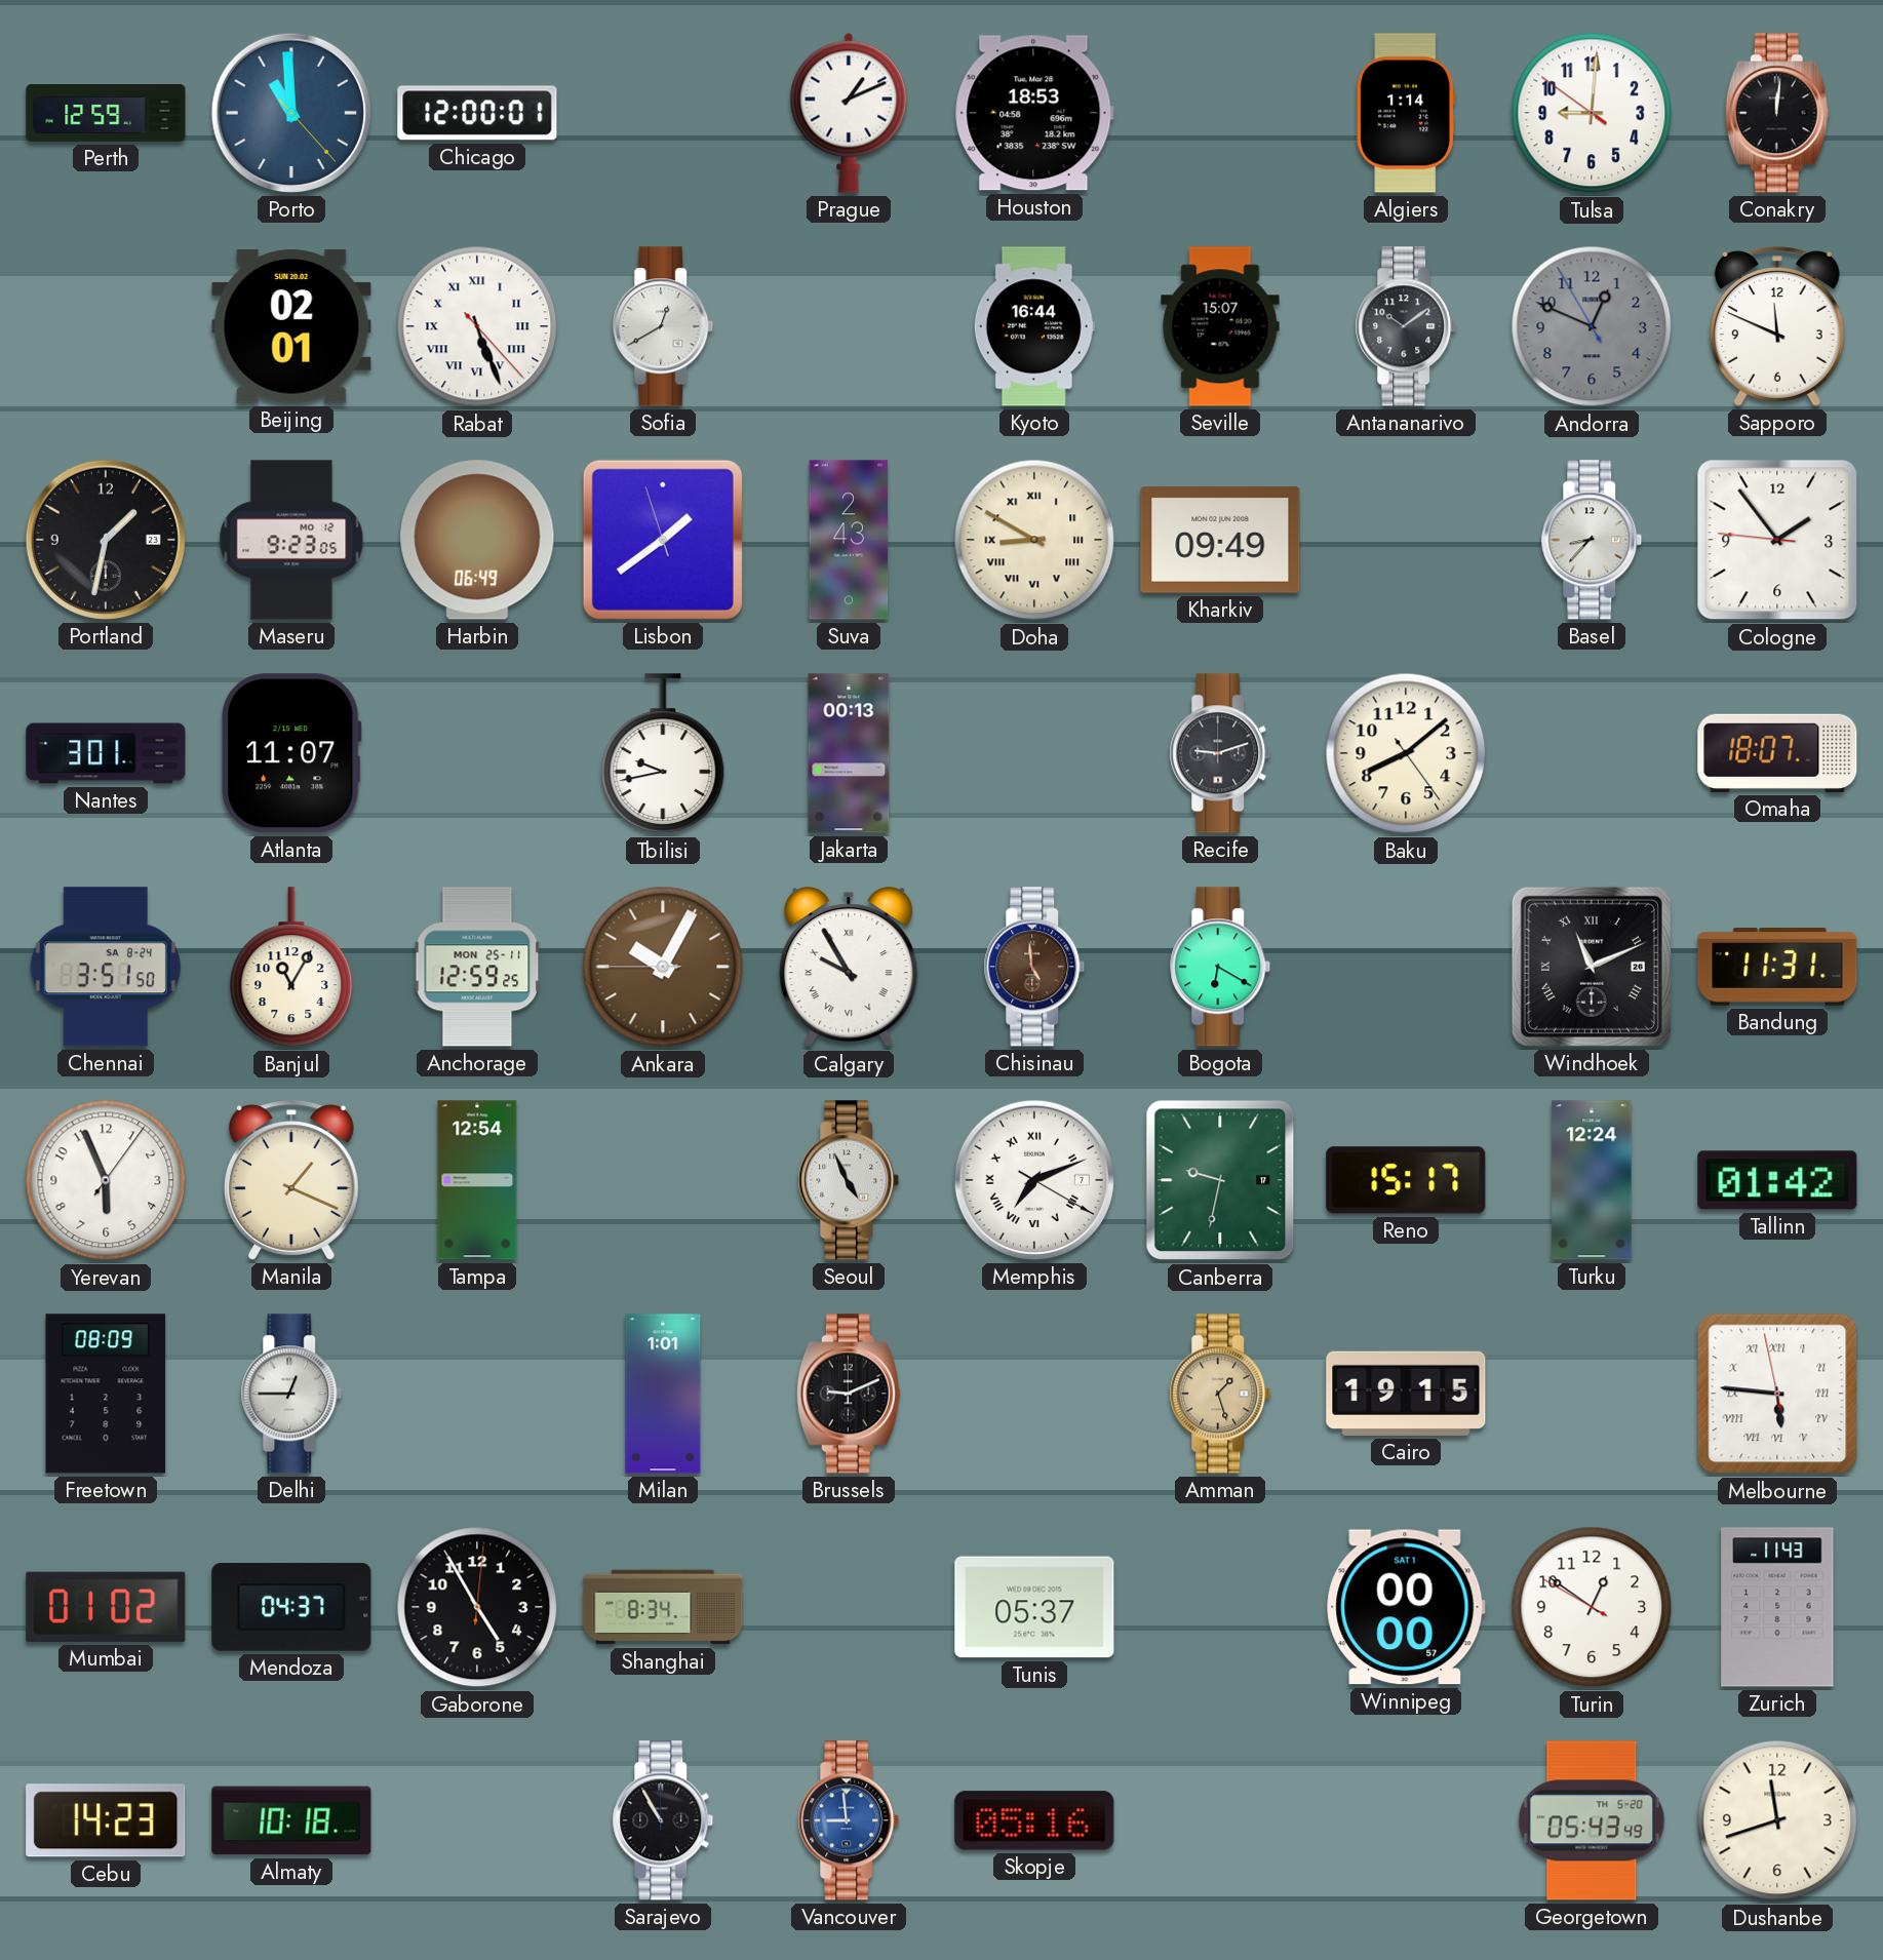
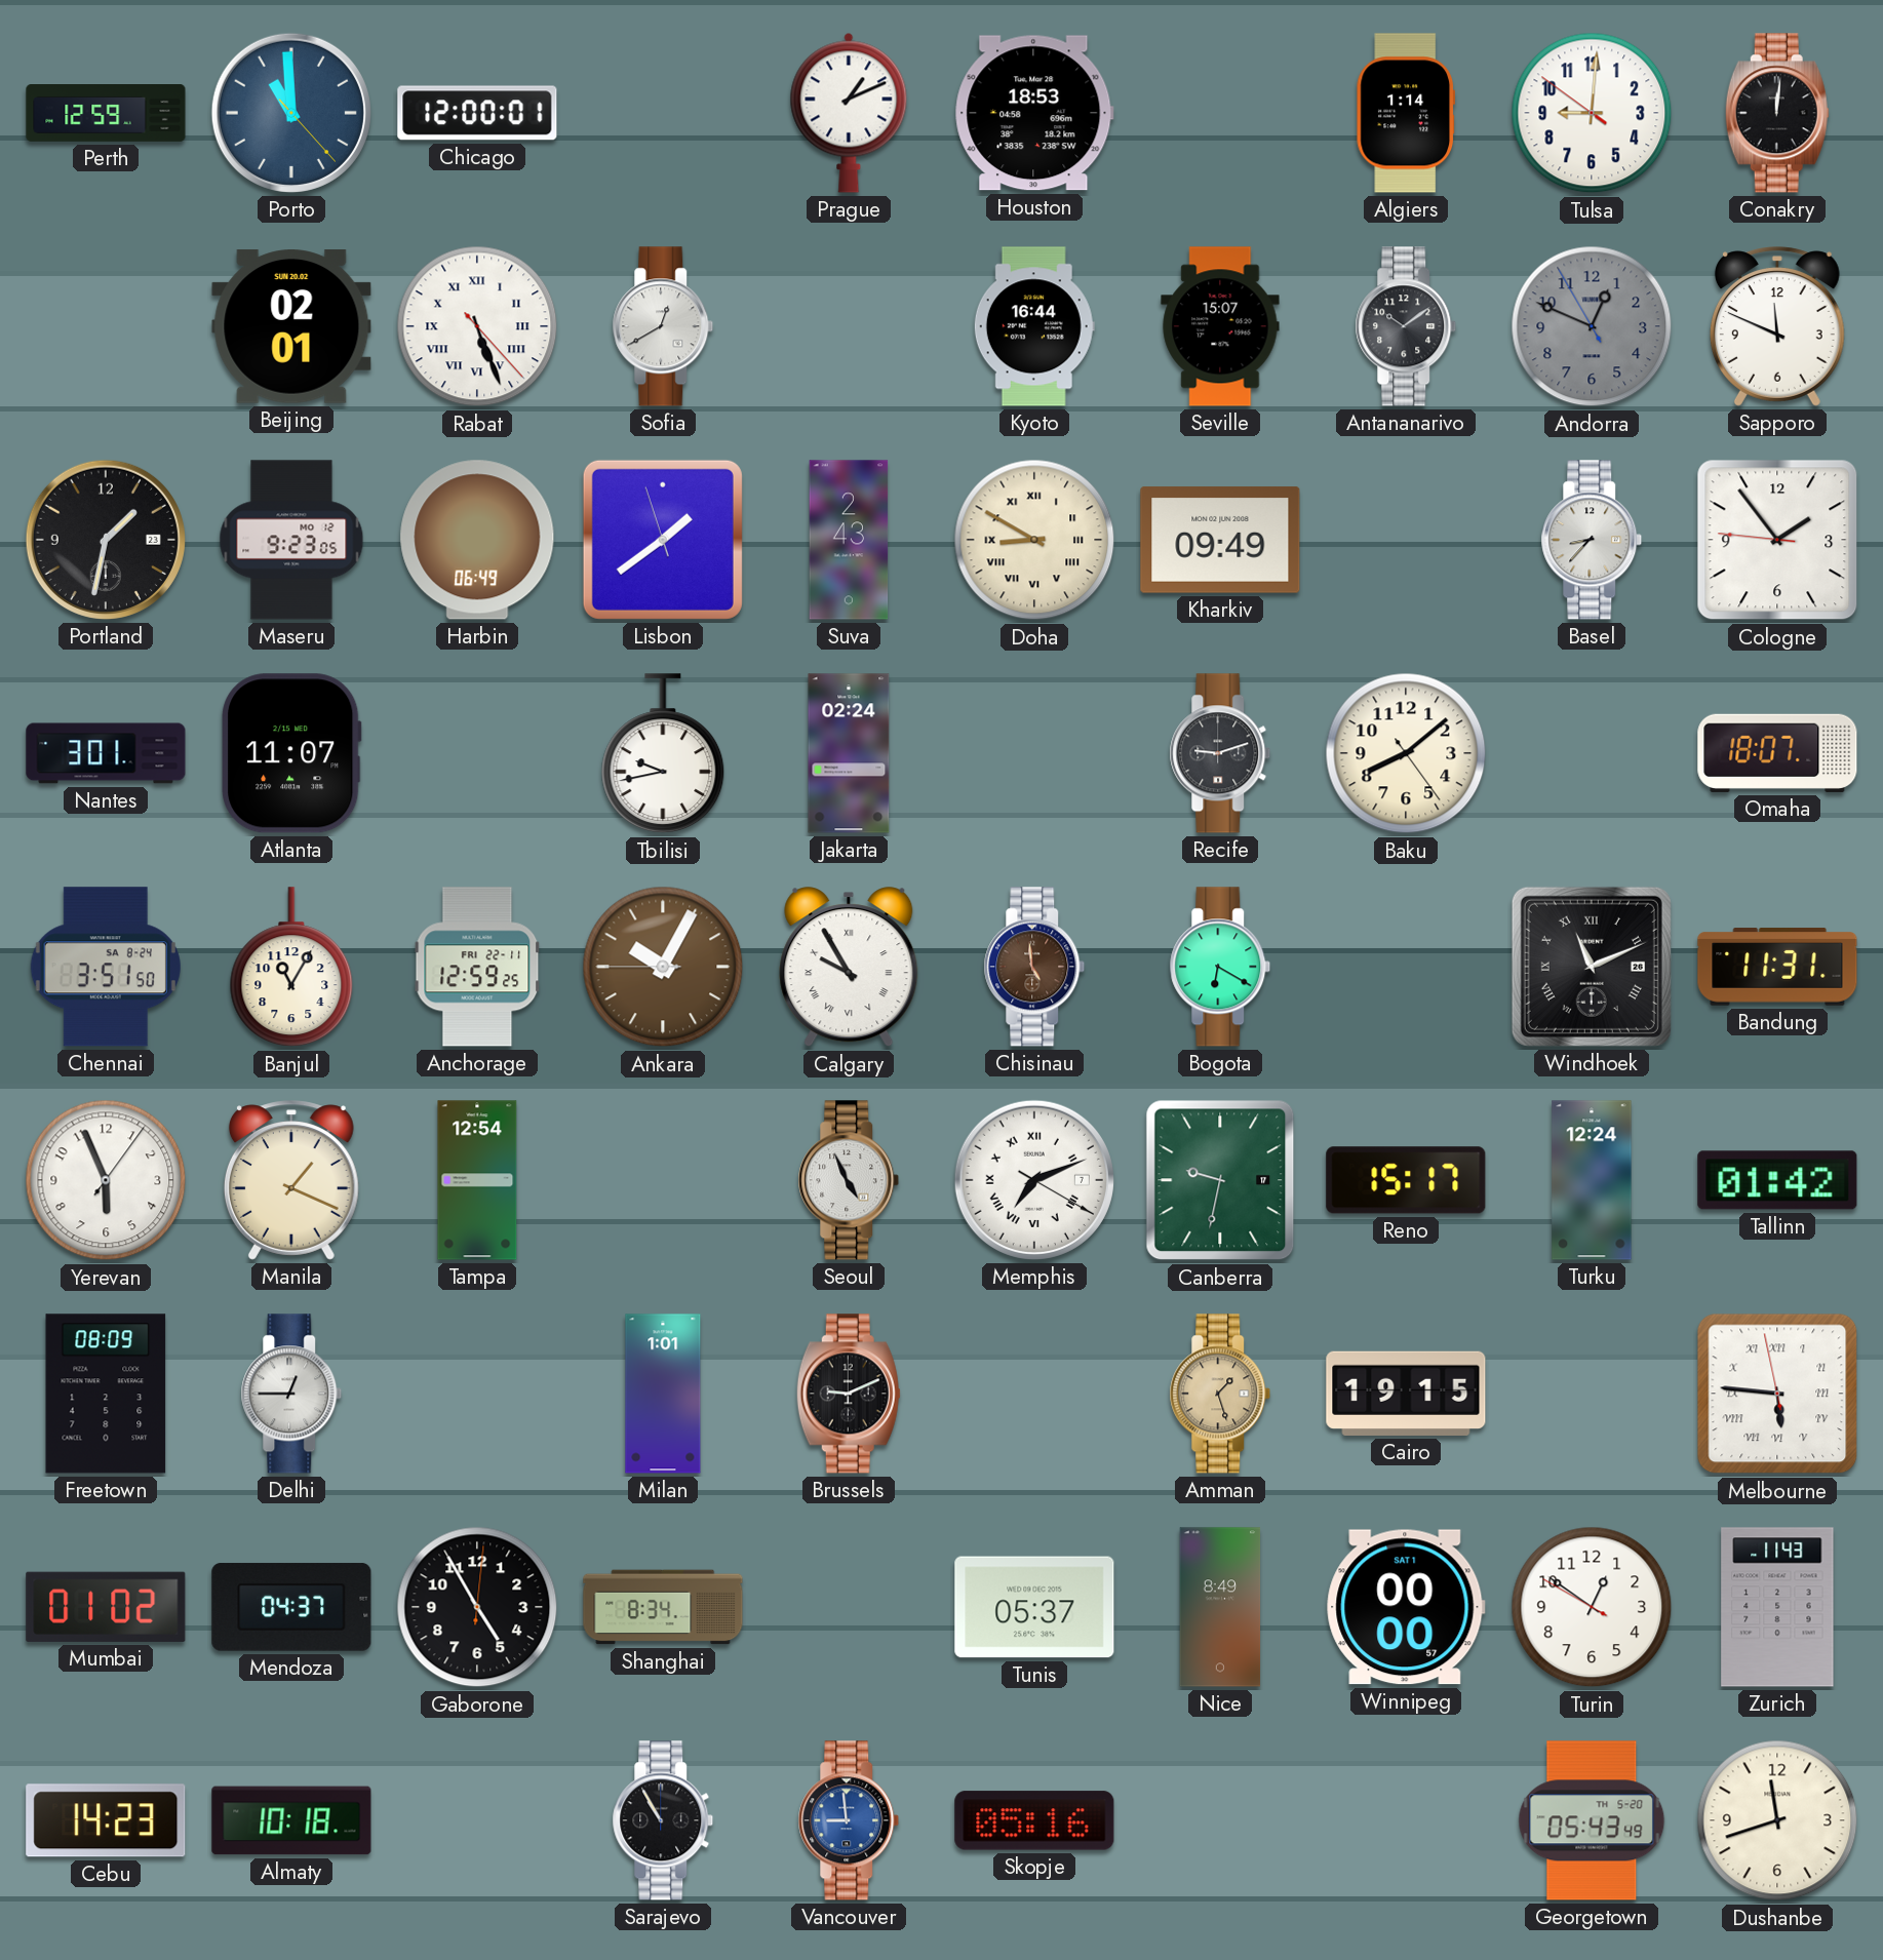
Jakarta: 00:13 -> 02:24
Anchorage date: MON 25-11 -> FRI 22-11
Nice: none -> 8:49
